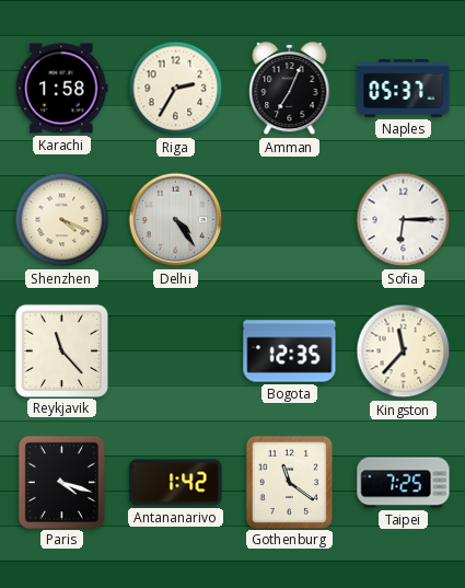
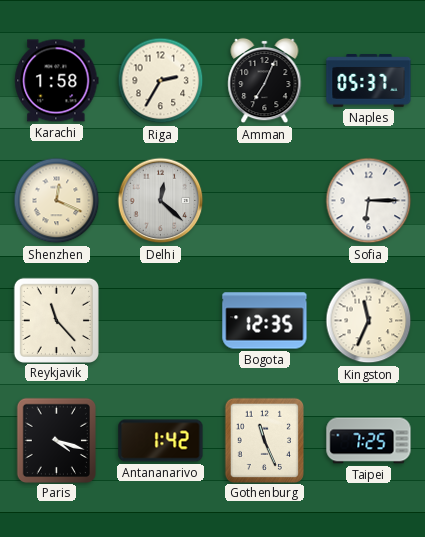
Shenzhen: 4:19 -> 12:19
Delhi: 4:24 -> 12:22
Kingston: 11:37 -> 11:34
Gothenburg: 11:21 -> 11:26
